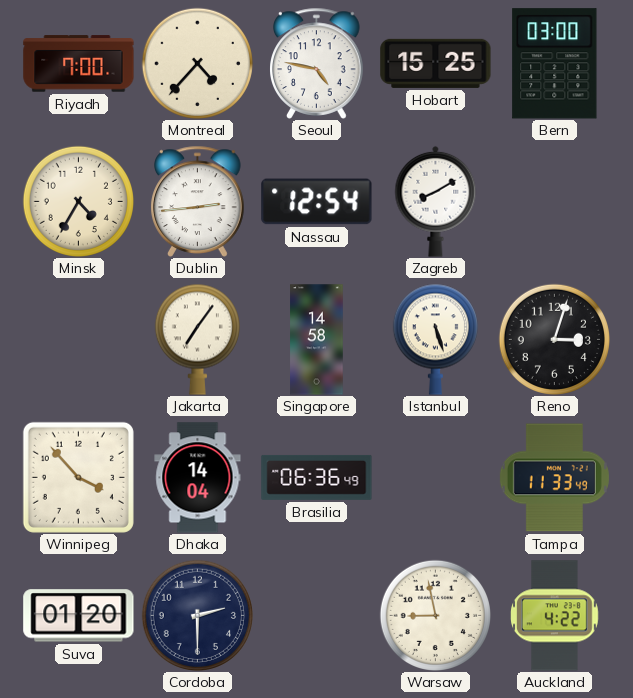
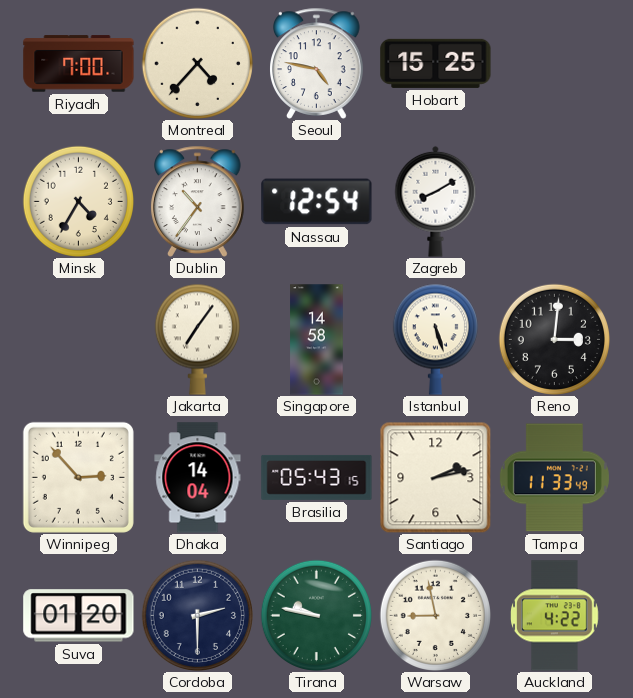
Bern: 03:00 -> none
Dublin: 2:44 -> 10:36
Reno: 3:03 -> 3:01
Winnipeg: 3:53 -> 2:53
Brasilia: 06:36 -> 05:43
Santiago: none -> 2:13
Tirana: none -> 9:47
